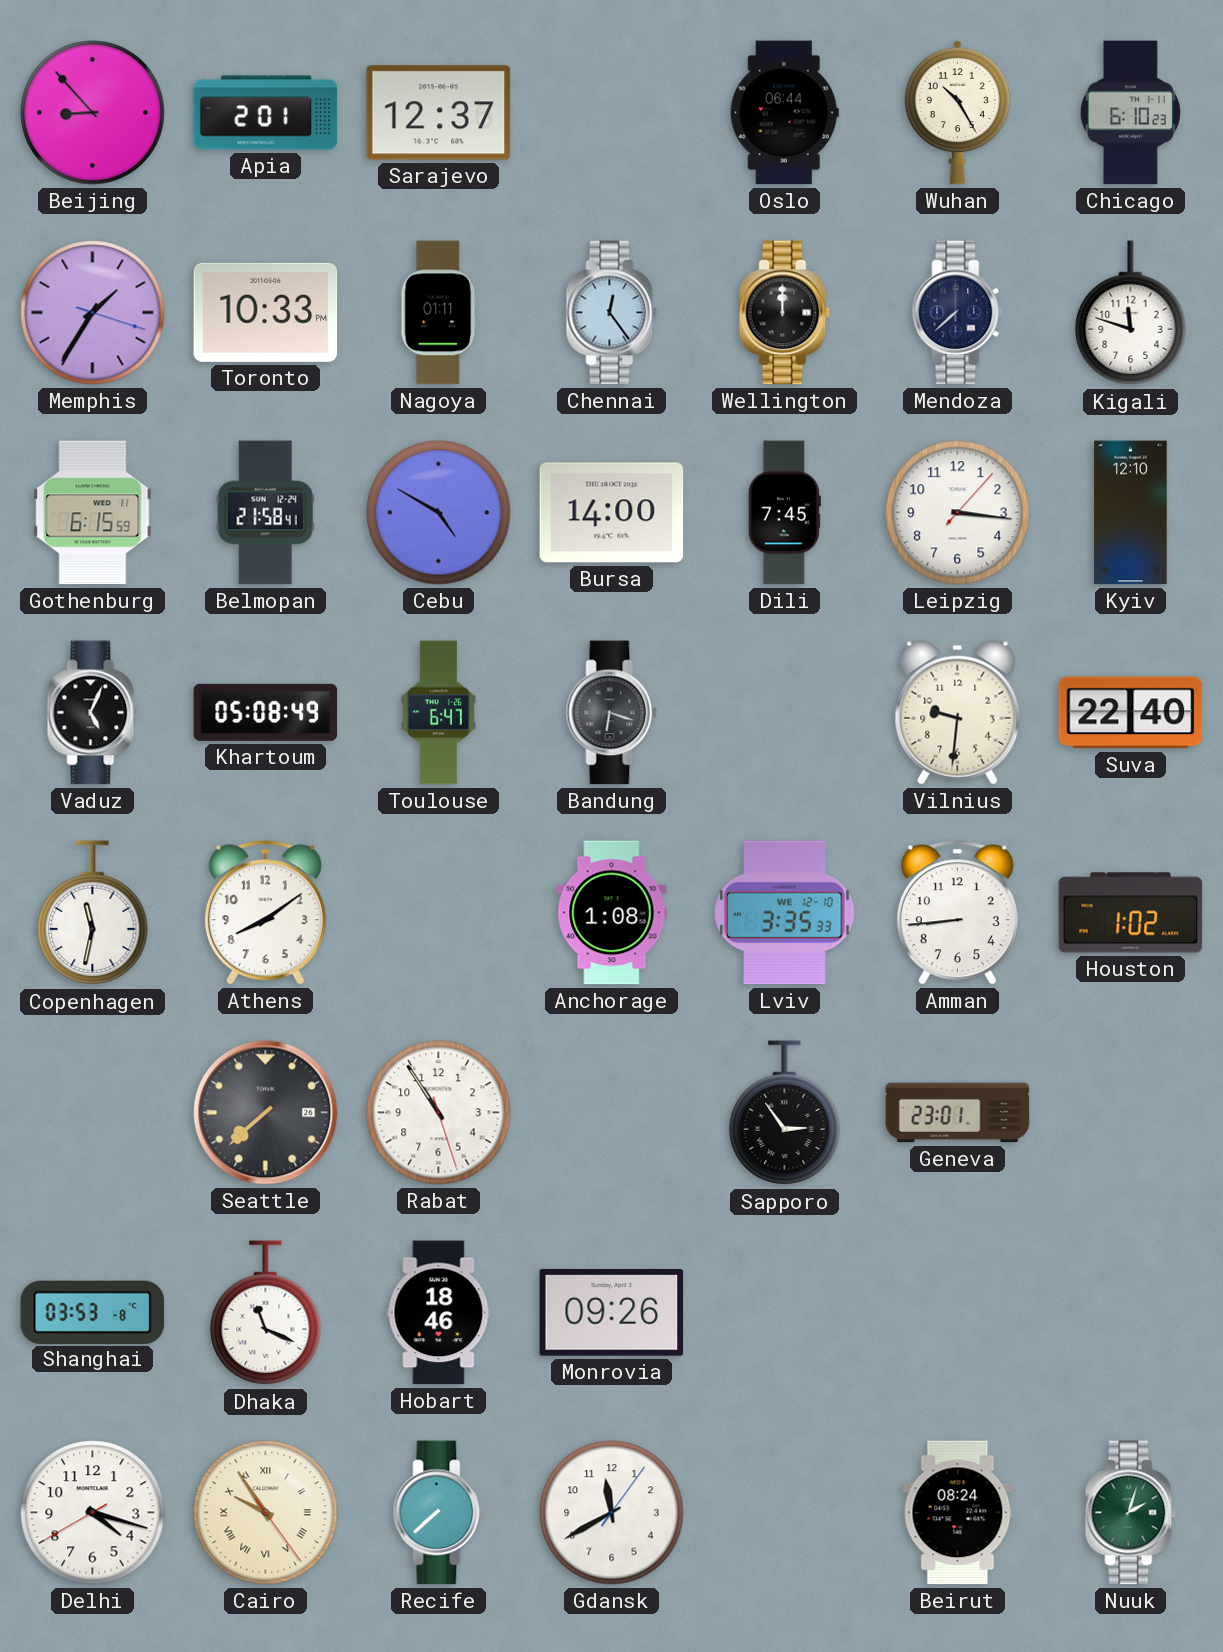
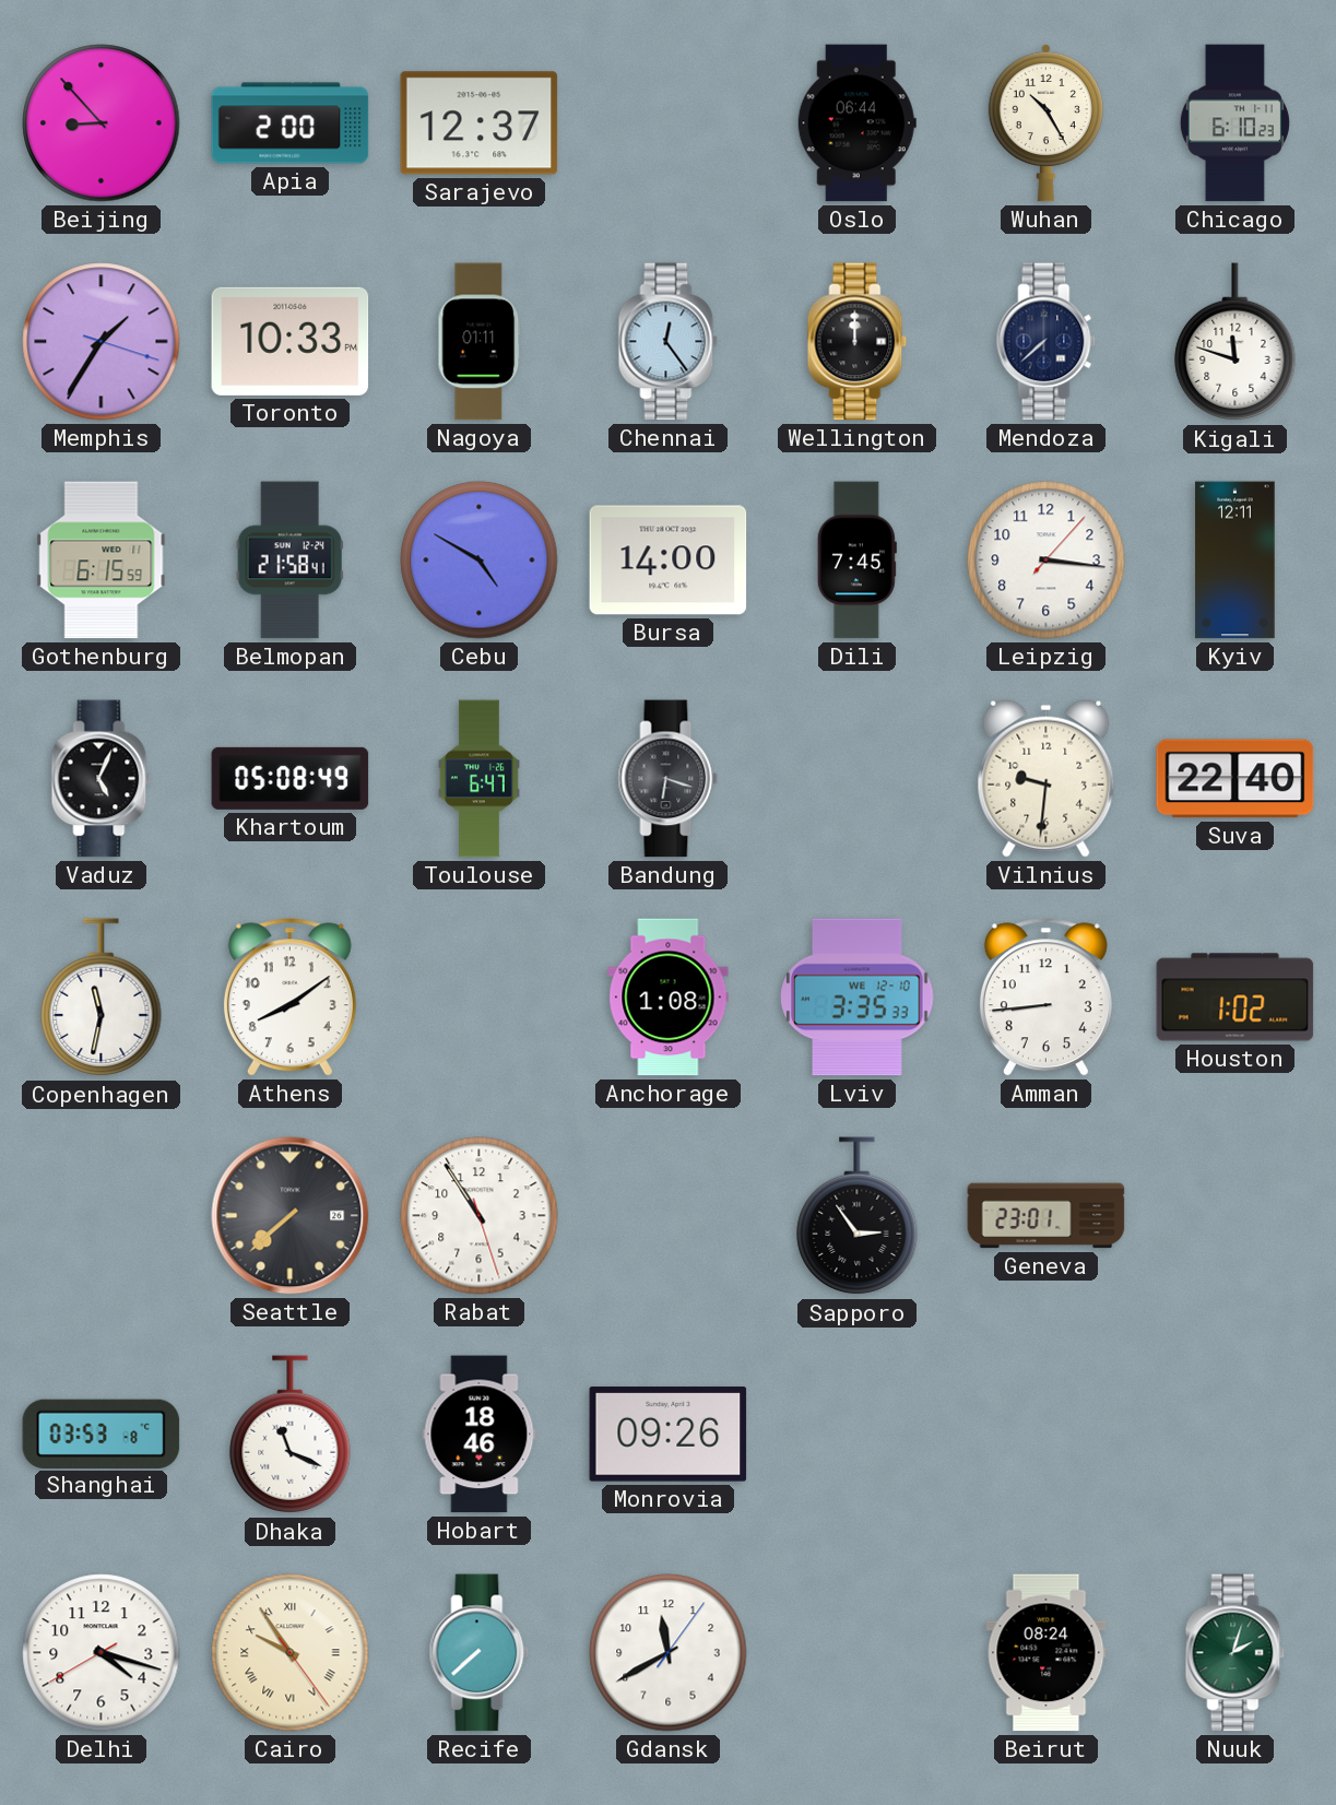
Apia: 2:01 -> 2:00
Kyiv: 12:10 -> 12:11
